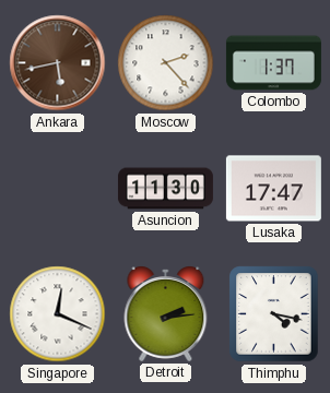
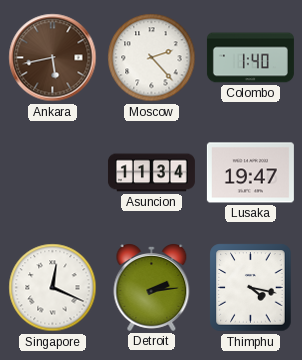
Colombo: 1:37 -> 1:40
Asuncion: 11:30 -> 11:34
Lusaka: 17:47 -> 19:47
